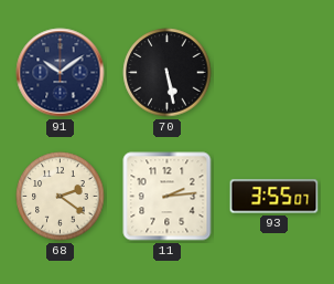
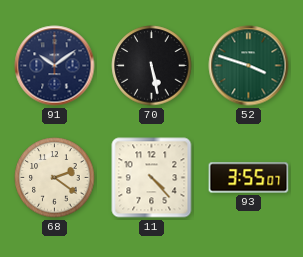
52: none -> 3:48
11: 2:14 -> 4:23
